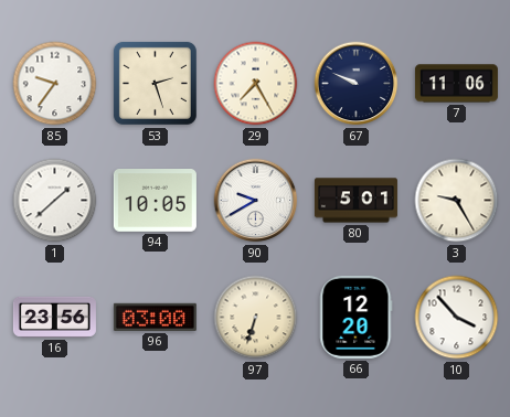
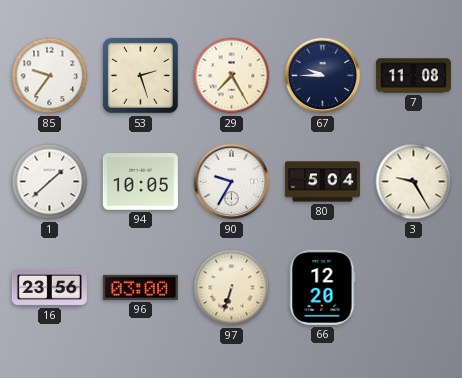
67: 9:49 -> 9:45
7: 11:06 -> 11:08
90: 9:40 -> 9:35
80: 5:01 -> 5:04
10: 3:53 -> none
